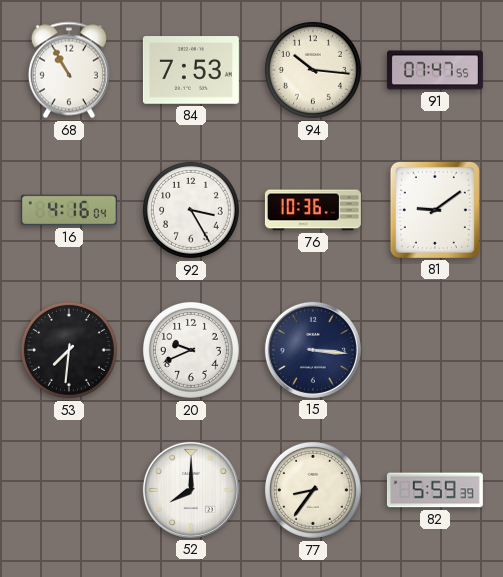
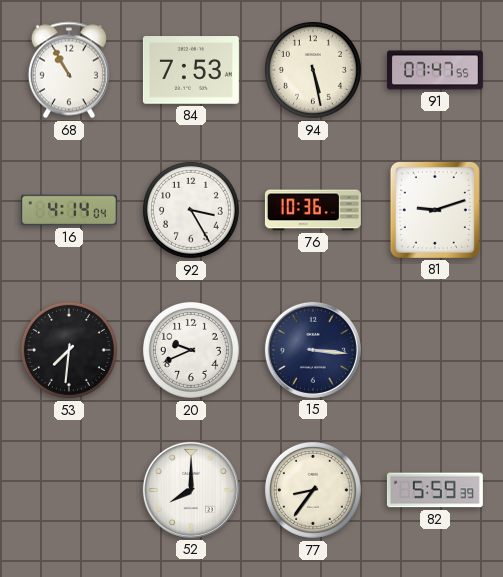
94: 10:16 -> 5:28
16: 4:16 -> 4:14
81: 9:09 -> 9:12
